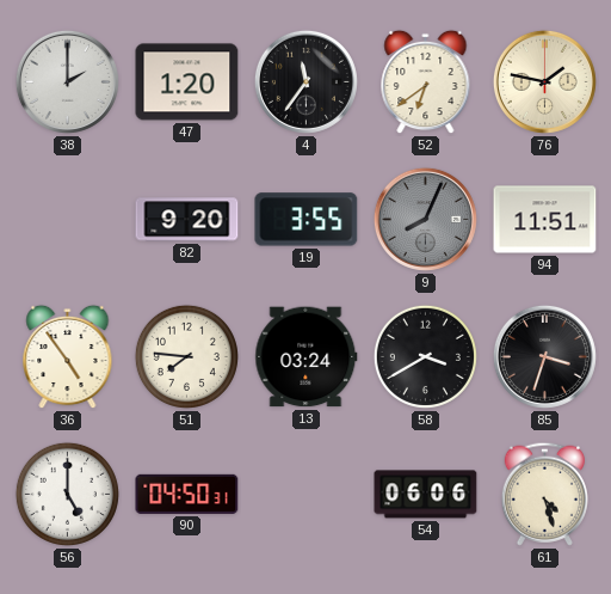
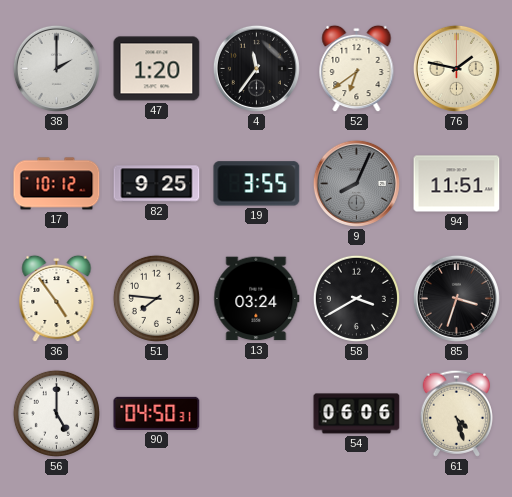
17: none -> 10:12
82: 9:20 -> 9:25
